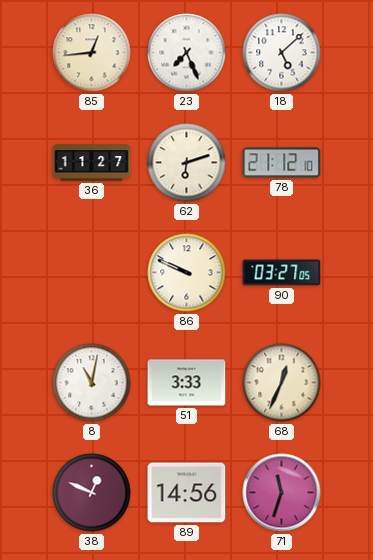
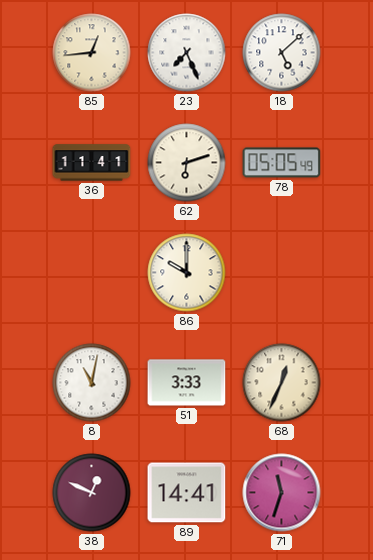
36: 11:27 -> 11:41
78: 21:12 -> 05:05
86: 9:49 -> 10:00
90: 03:27 -> none
89: 14:56 -> 14:41
